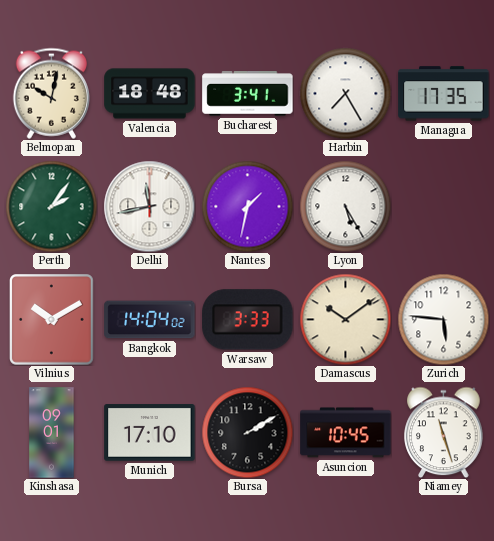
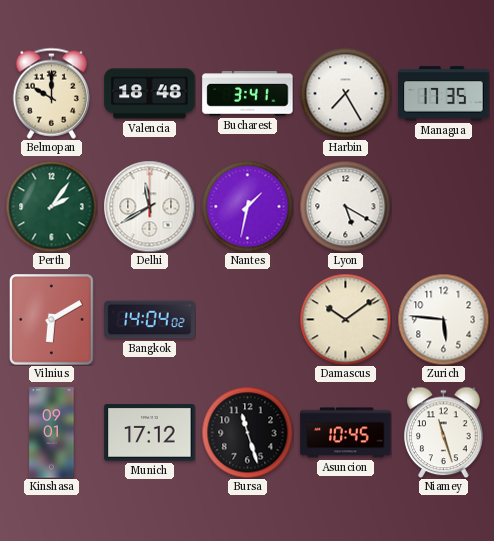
Belmopan: 10:02 -> 10:00
Delhi: 11:43 -> 11:40
Lyon: 5:25 -> 5:20
Vilnius: 10:10 -> 6:10
Warsaw: 3:33 -> none
Munich: 17:10 -> 17:12
Bursa: 2:10 -> 11:27
